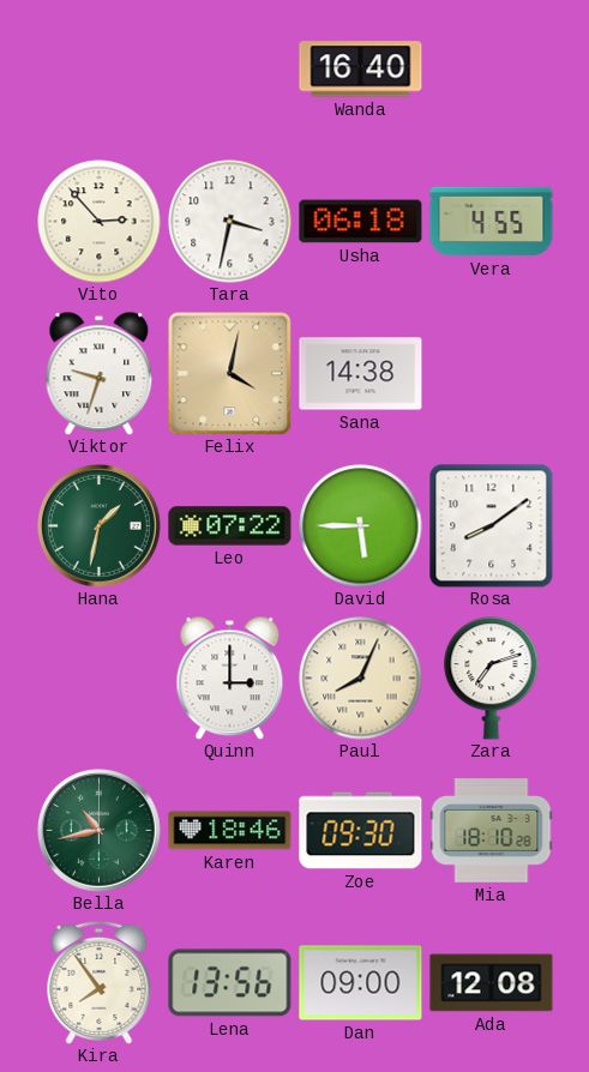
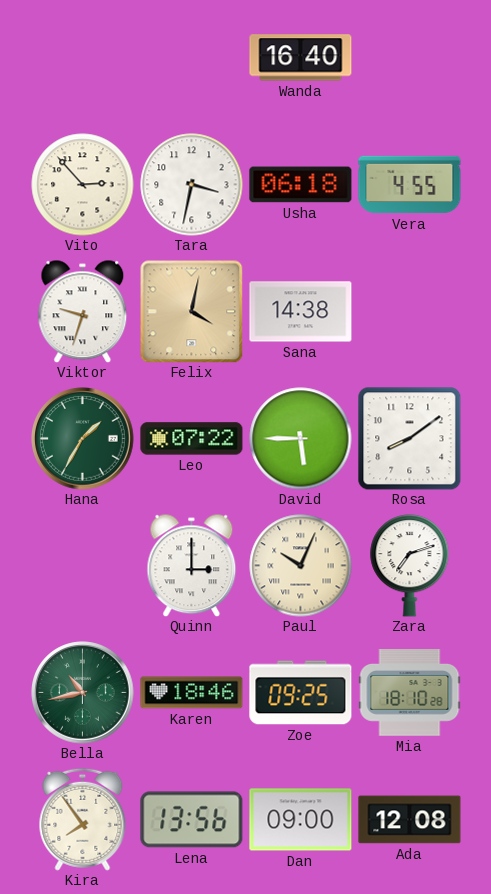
Hana: 1:32 -> 1:35
Paul: 8:04 -> 10:04
Zoe: 09:30 -> 09:25
